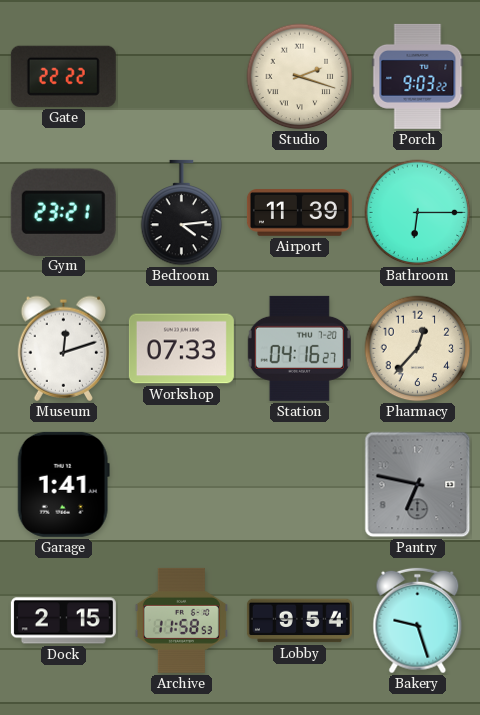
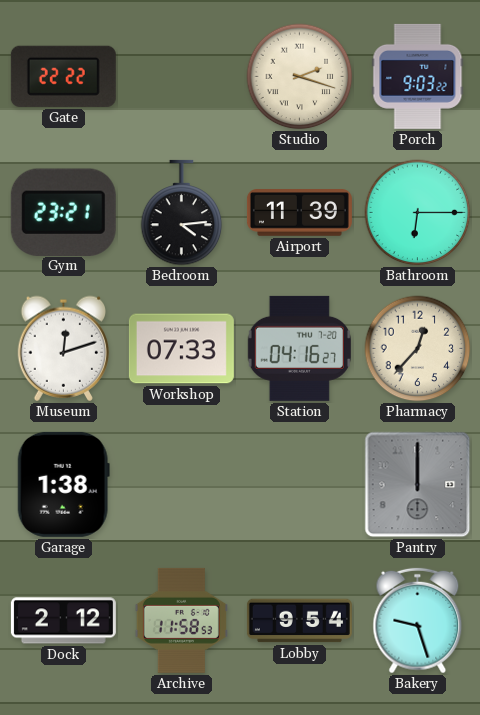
Garage: 1:41 -> 1:38
Pantry: 6:47 -> 12:00
Dock: 2:15 -> 2:12
